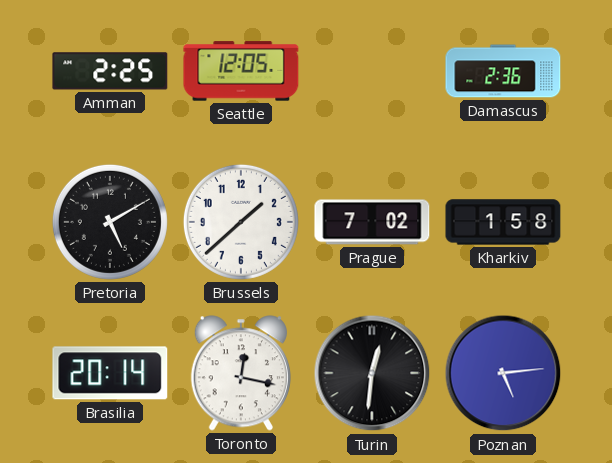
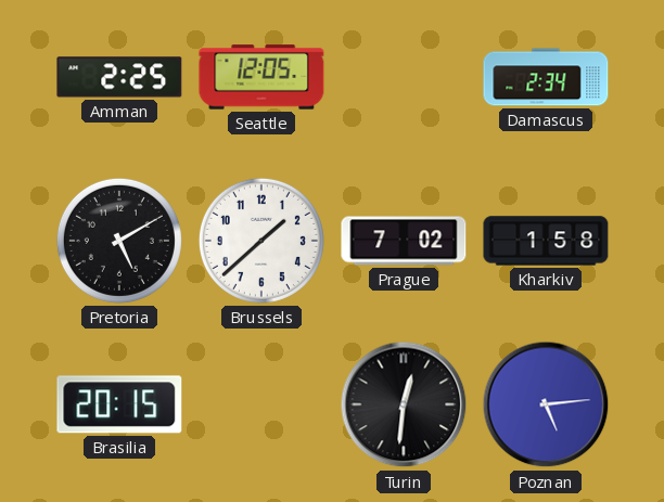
Damascus: 2:36 -> 2:34
Brasilia: 20:14 -> 20:15
Toronto: 12:17 -> none
